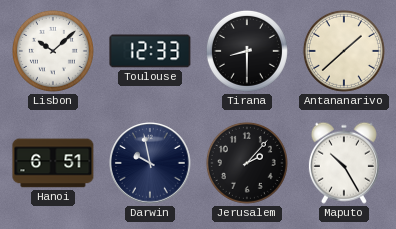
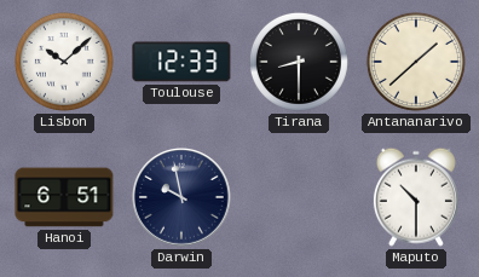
Jerusalem: 2:07 -> none
Maputo: 10:25 -> 10:30
